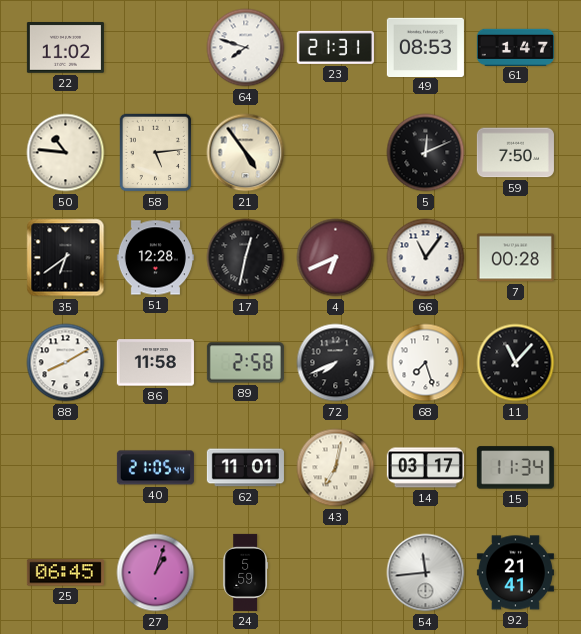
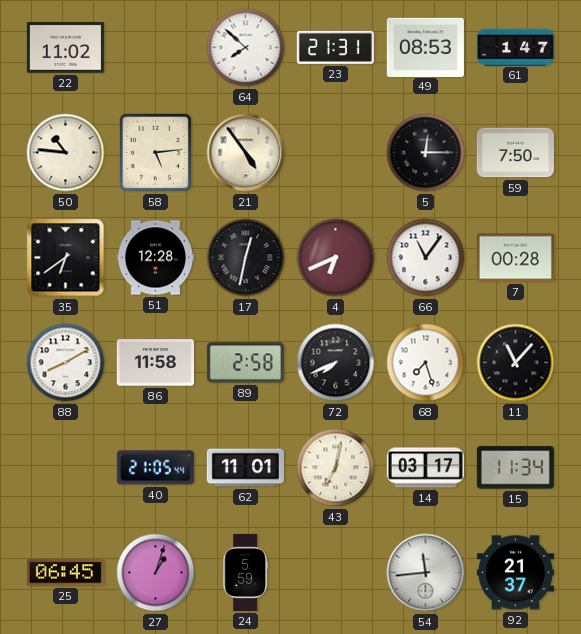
64: 7:48 -> 7:52
5: 12:11 -> 12:15
92: 21:41 -> 21:37
